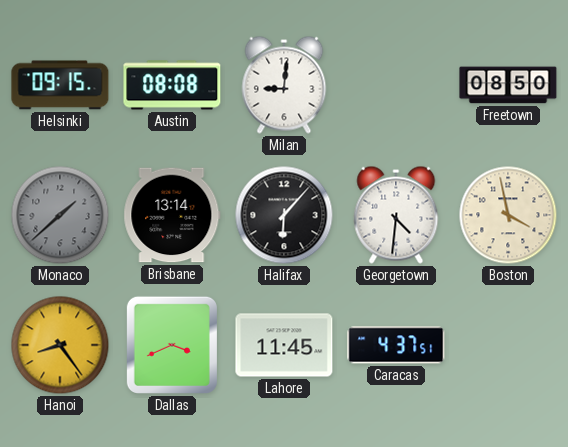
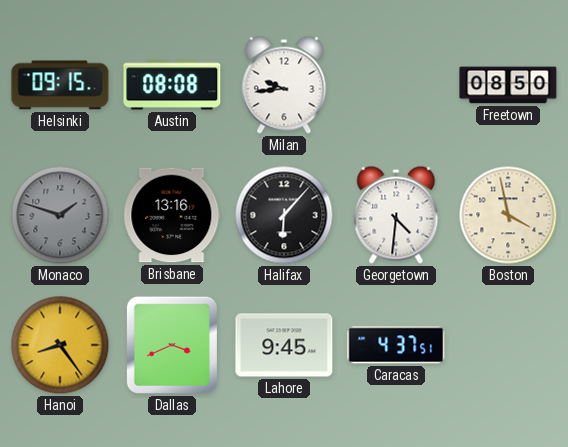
Milan: 9:01 -> 9:44
Monaco: 1:38 -> 1:48
Brisbane: 13:14 -> 13:16
Lahore: 11:45 -> 9:45
